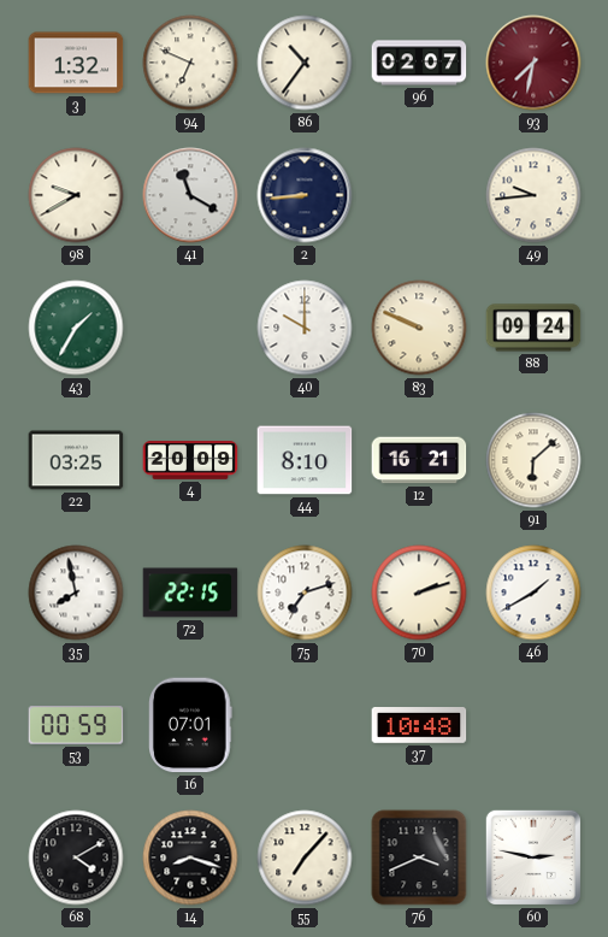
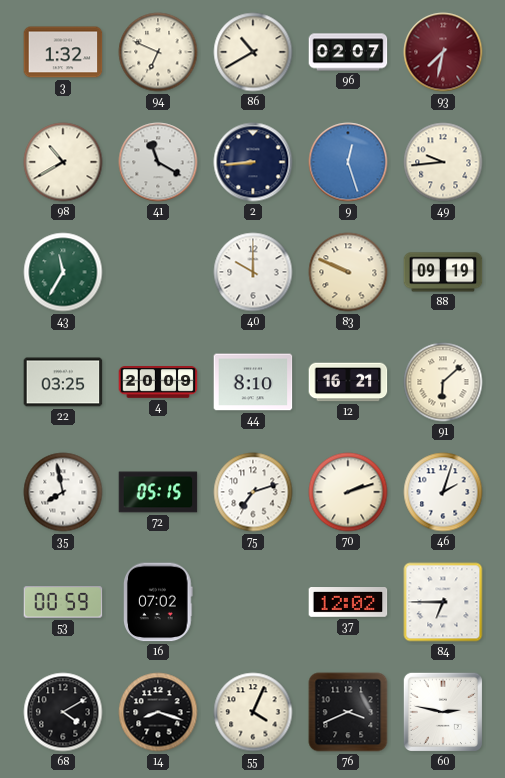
86: 10:36 -> 10:40
98: 9:40 -> 10:40
9: none -> 12:27
43: 1:35 -> 11:35
88: 09:24 -> 09:19
72: 22:15 -> 05:15
46: 1:40 -> 2:03
16: 07:01 -> 07:02
37: 10:48 -> 12:02
84: none -> 6:45
55: 7:07 -> 4:04
